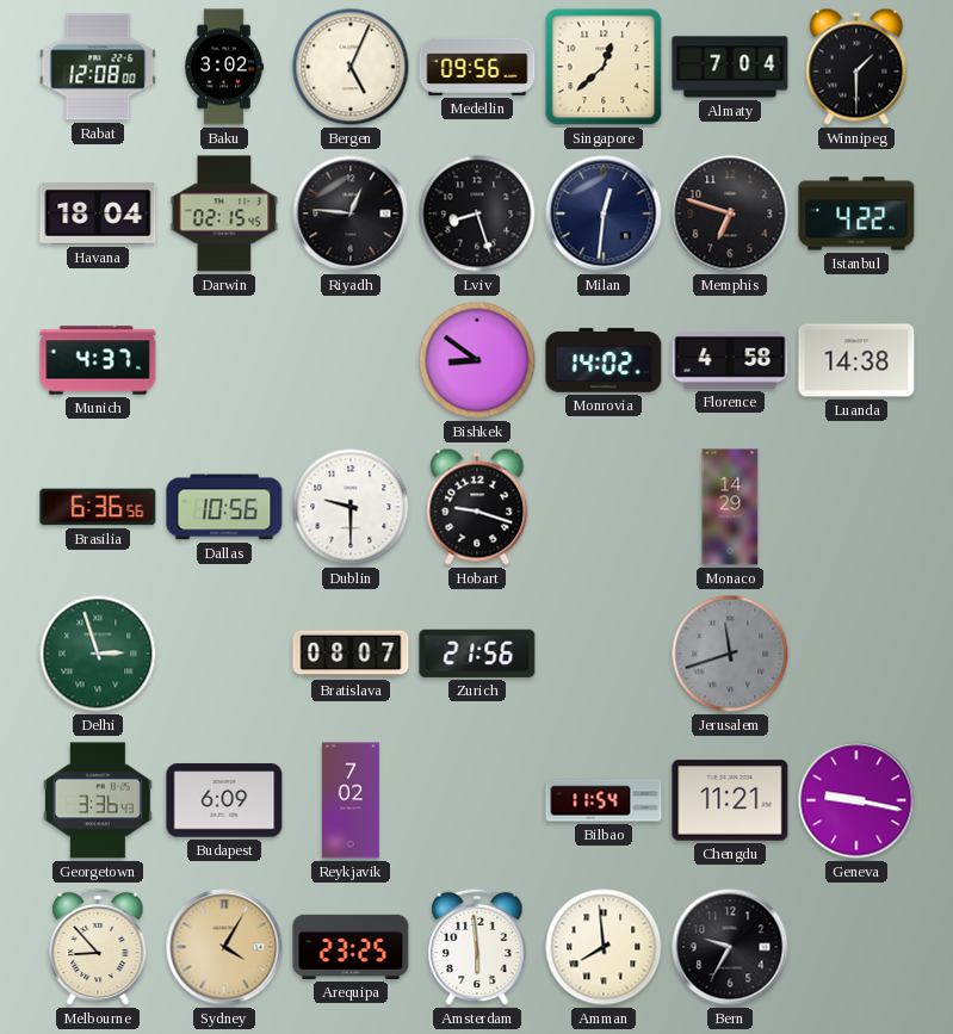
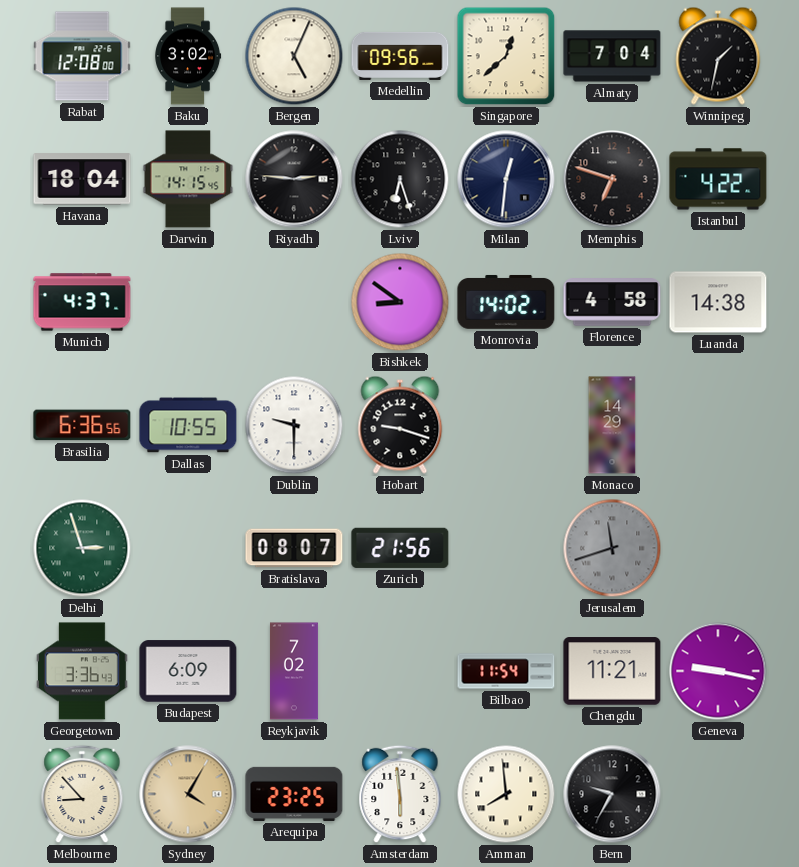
Winnipeg: 1:30 -> 1:32
Darwin: 02:15 -> 14:15
Riyadh: 12:46 -> 2:46
Lviv: 8:27 -> 6:27
Dallas: 10:56 -> 10:55
